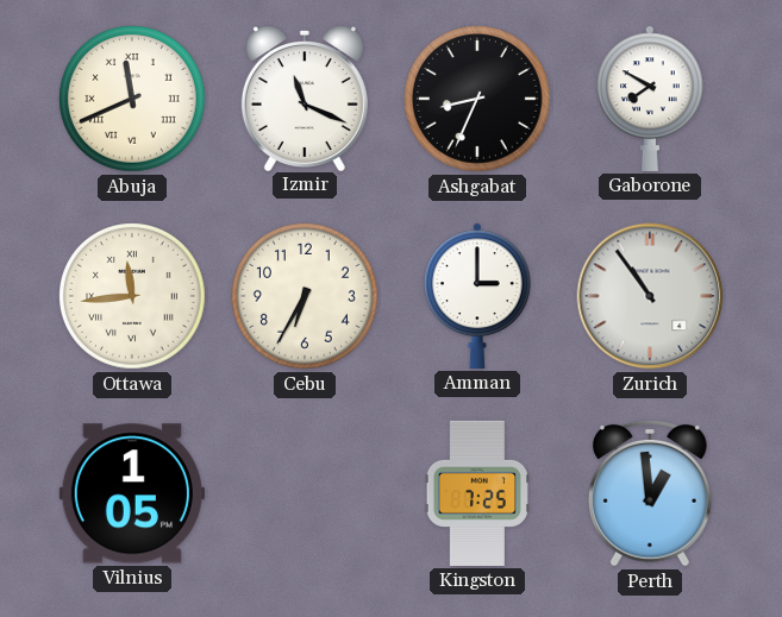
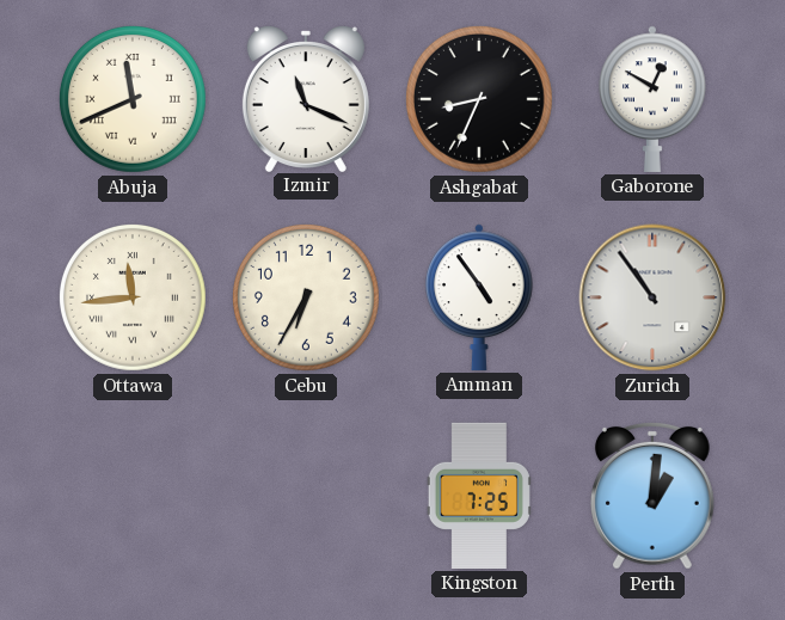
Gaborone: 7:50 -> 12:50
Amman: 3:00 -> 4:54
Vilnius: 1:05 -> none
Perth: 12:59 -> 1:01
